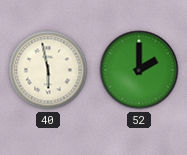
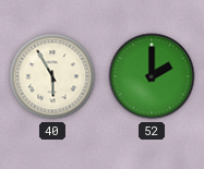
40: 5:58 -> 5:55
